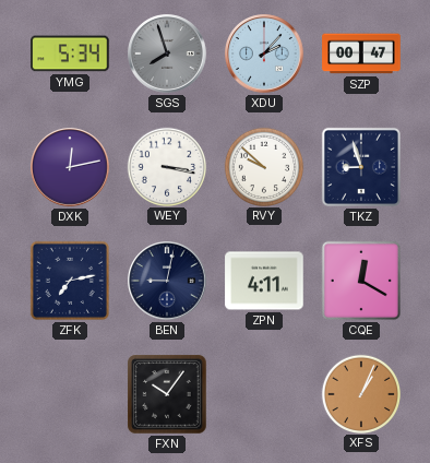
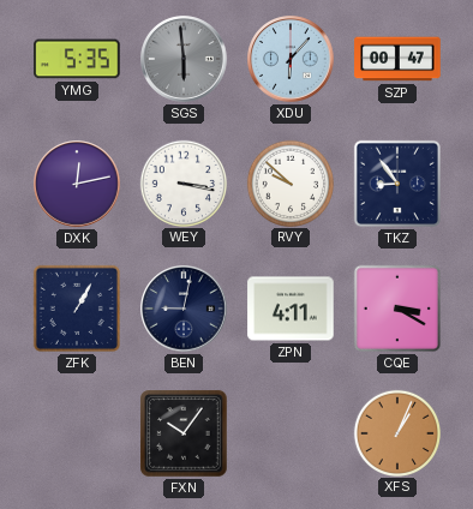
YMG: 5:34 -> 5:35
SGS: 7:57 -> 5:59
XDU: 2:07 -> 6:07
TKZ: 8:57 -> 8:54
ZFK: 7:13 -> 1:05
CQE: 12:20 -> 3:20
